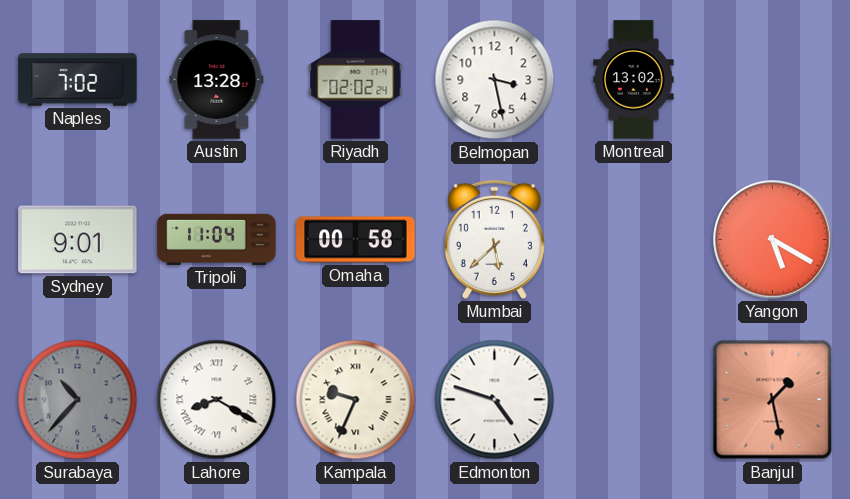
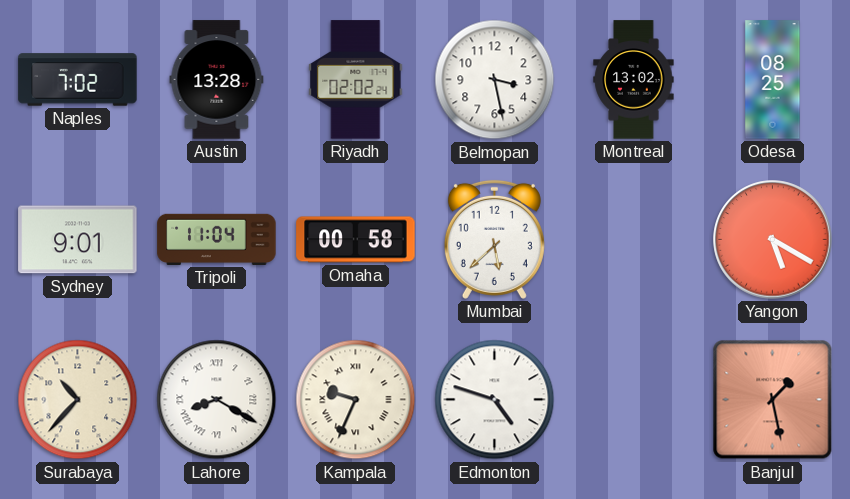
Odesa: none -> 08:25
Surabaya dial: grey -> cream
